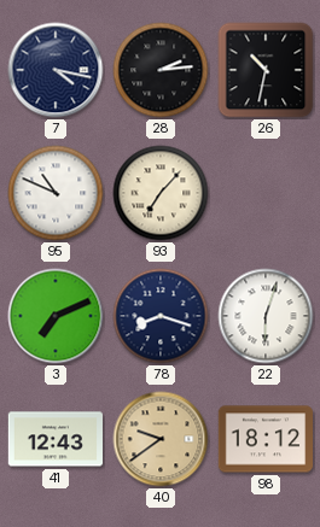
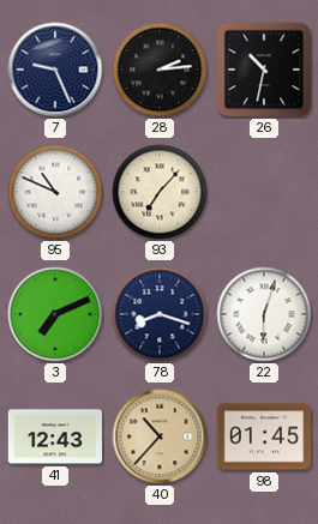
7: 4:17 -> 9:26
40: 9:39 -> 10:37
98: 18:12 -> 01:45
